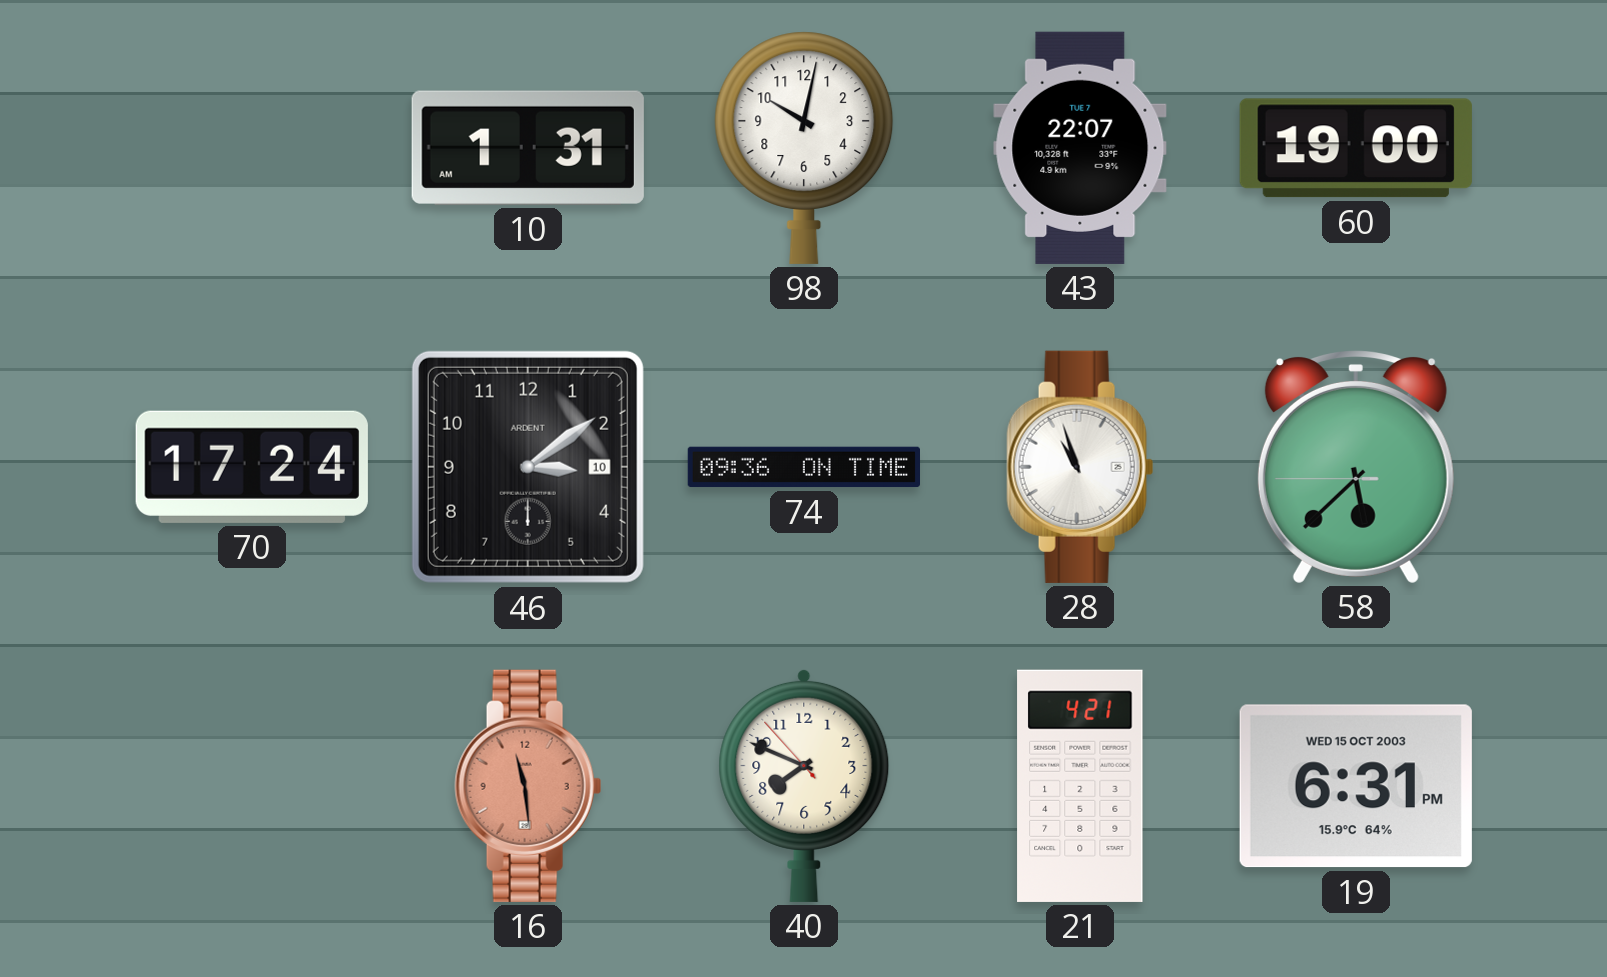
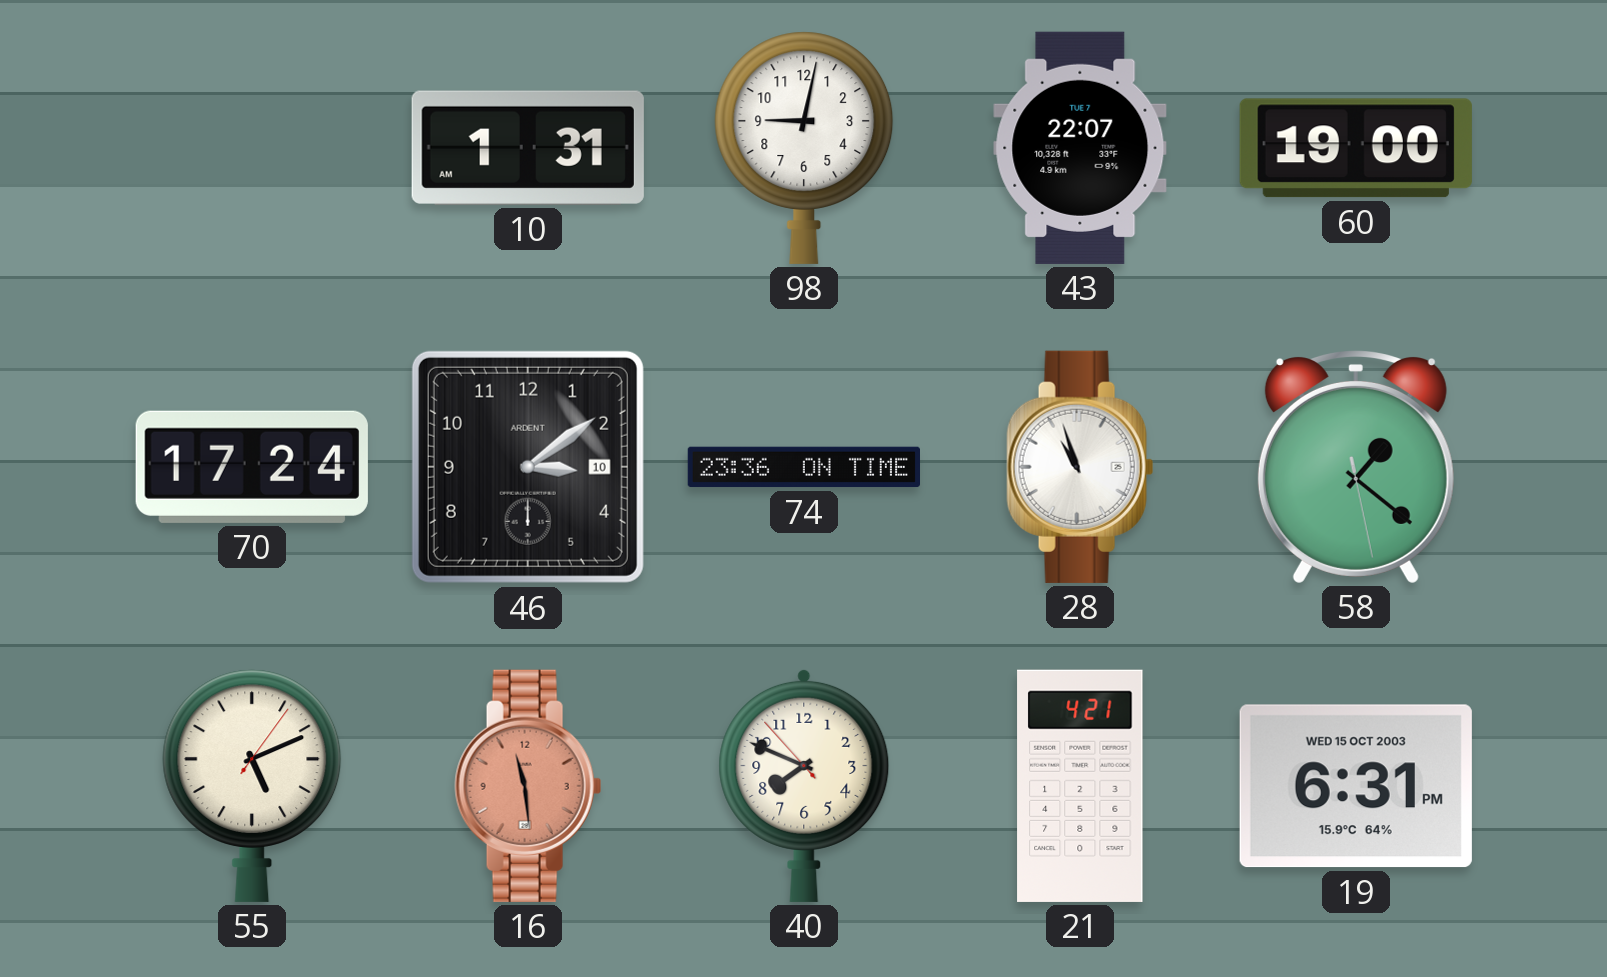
98: 10:02 -> 9:02
74: 09:36 -> 23:36
58: 5:37 -> 1:21
55: none -> 5:11
